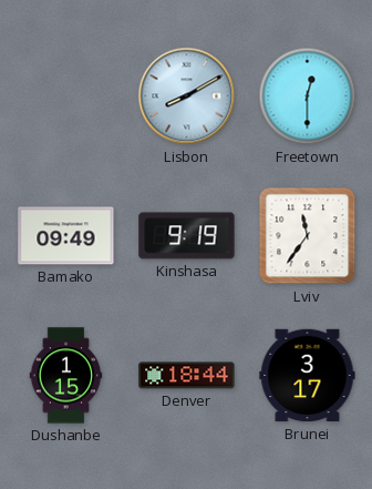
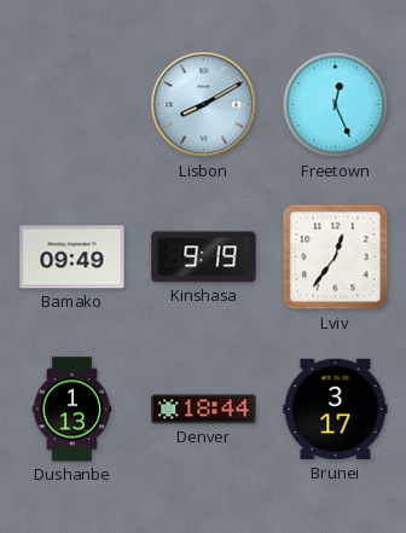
Freetown: 12:30 -> 12:26
Lviv: 11:36 -> 12:36
Dushanbe: 1:15 -> 1:13
